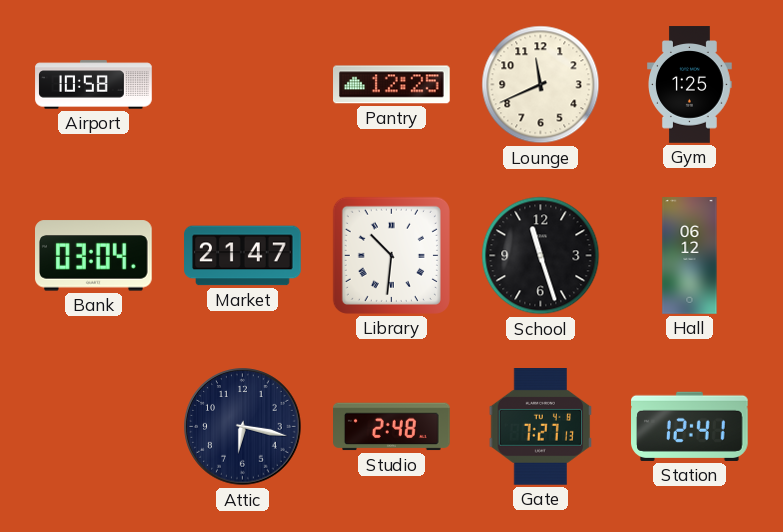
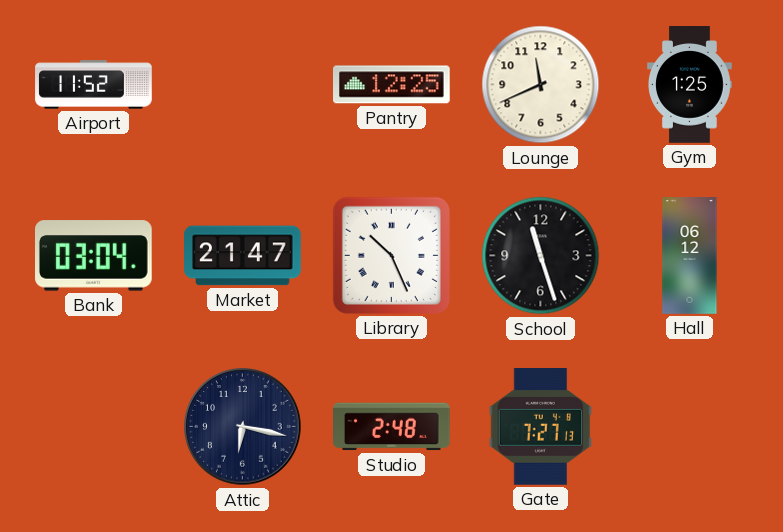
Airport: 10:58 -> 11:52
Library: 10:31 -> 10:26
Station: 12:41 -> none
